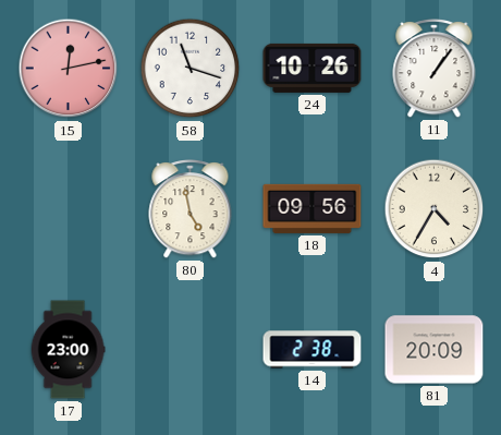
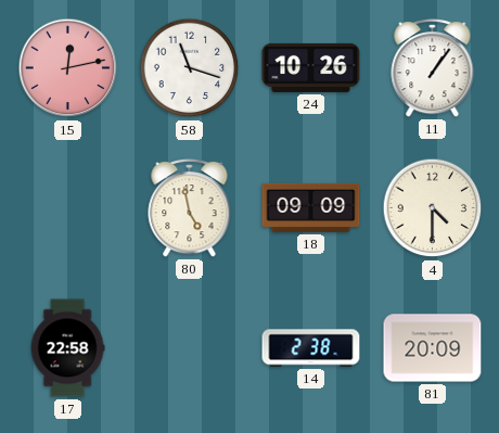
18: 09:56 -> 09:09
4: 4:35 -> 4:30
17: 23:00 -> 22:58
